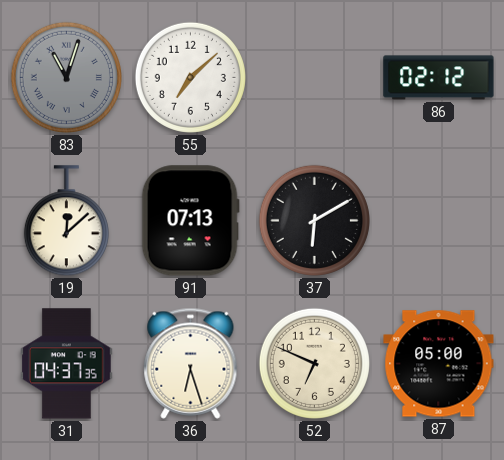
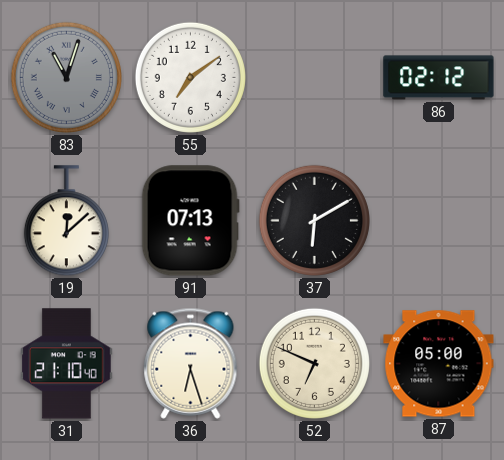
55: 7:08 -> 7:09
31: 04:37 -> 21:10
